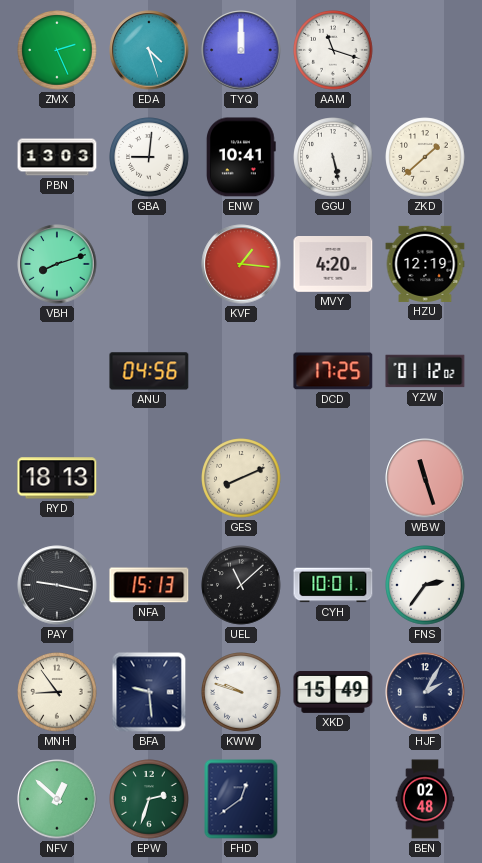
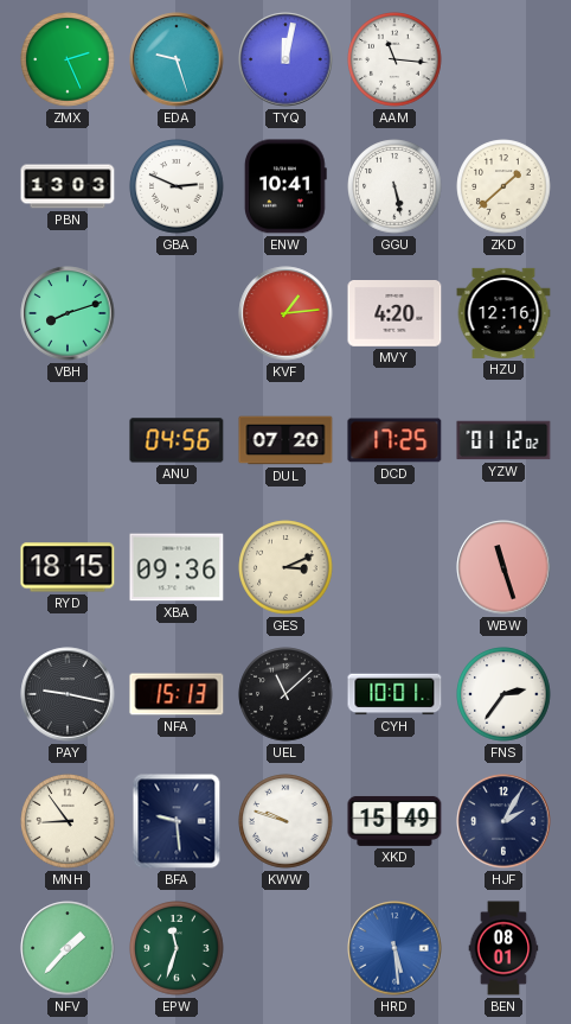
EDA: 4:27 -> 9:27
TYQ: 12:00 -> 12:02
AAM: 11:18 -> 11:16
GBA: 9:01 -> 2:49
KVF: 1:16 -> 1:14
HZU: 12:19 -> 12:16
DUL: none -> 07:20
RYD: 18:13 -> 18:15
XBA: none -> 09:36
GES: 8:11 -> 3:11
NFV: 12:52 -> 1:37
EPW: 2:33 -> 11:33
FHD: 12:39 -> none
HRD: none -> 5:29
BEN: 02:48 -> 08:01
